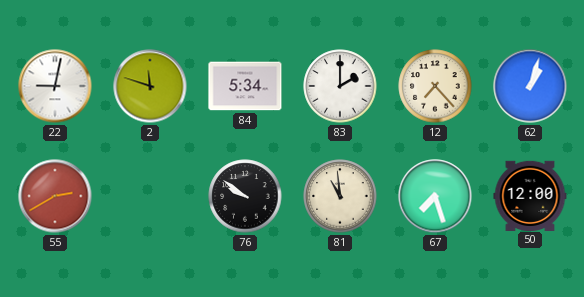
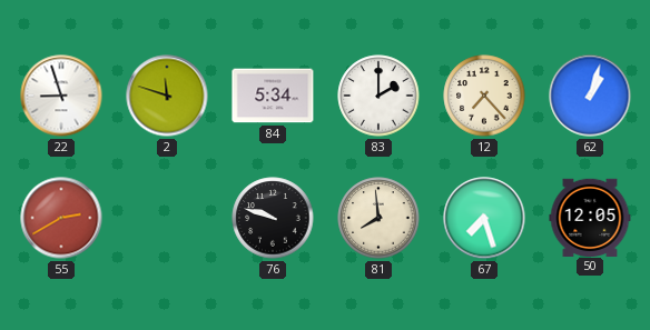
22: 9:02 -> 8:57
76: 9:51 -> 9:48
81: 10:59 -> 7:59
50: 12:00 -> 12:05
